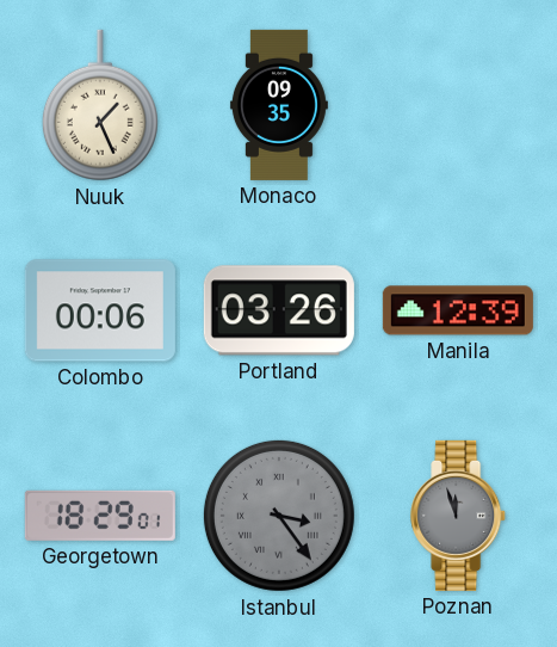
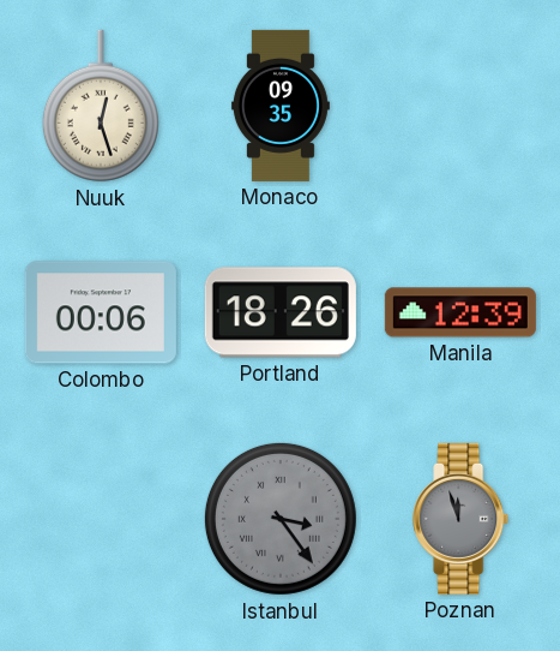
Nuuk: 1:26 -> 12:27
Portland: 03:26 -> 18:26
Georgetown: 18:29 -> none
